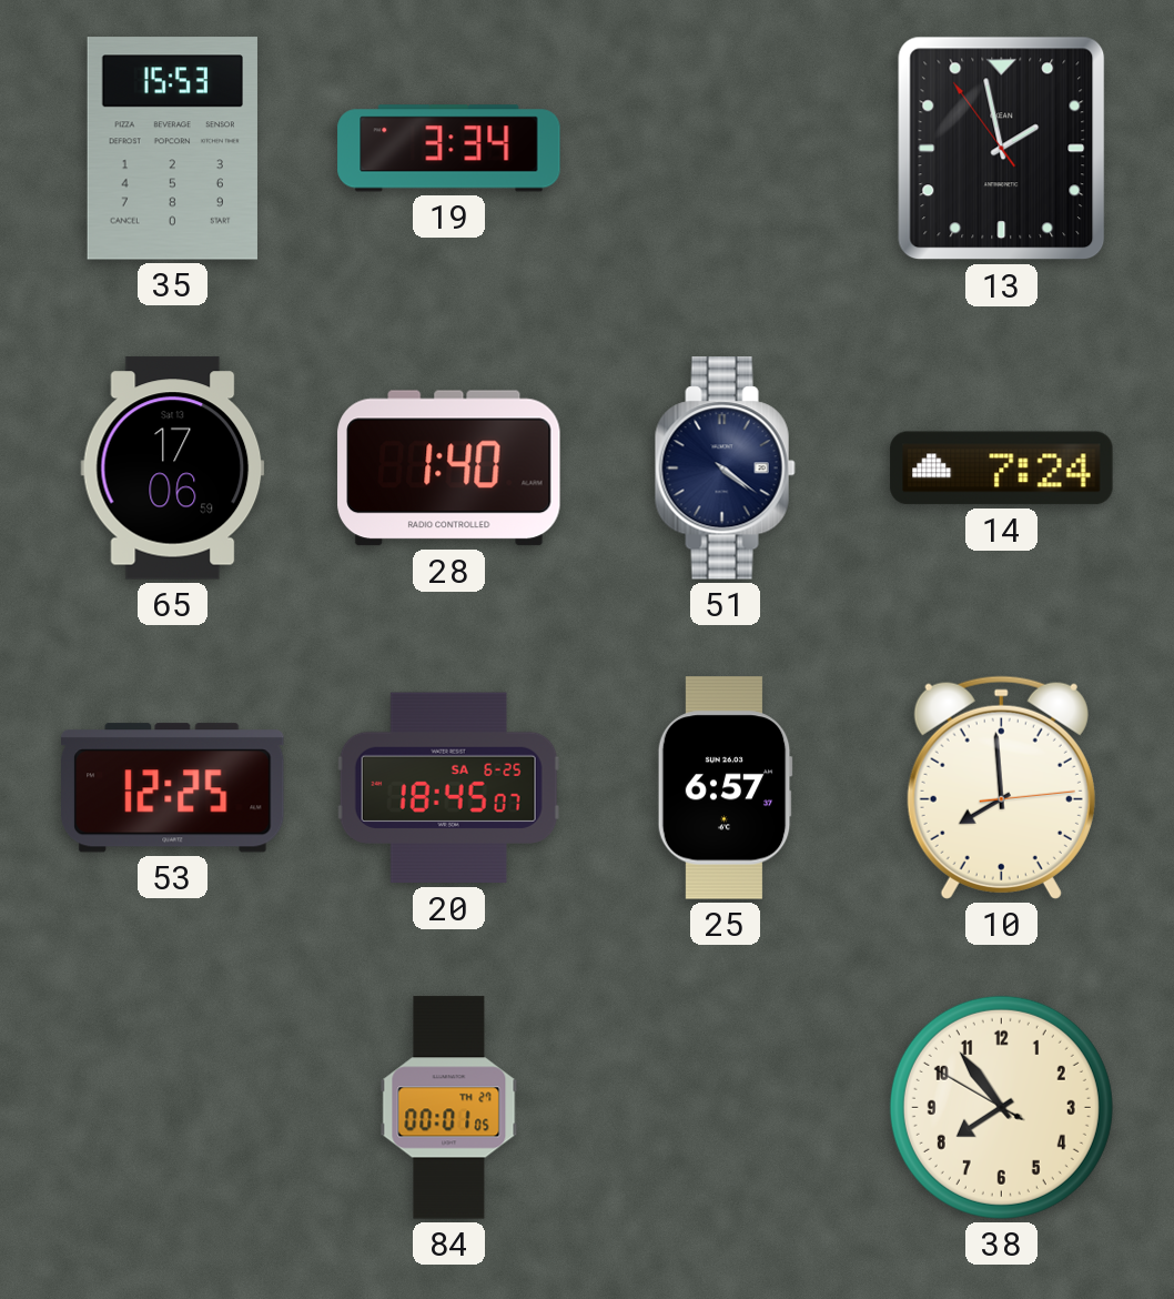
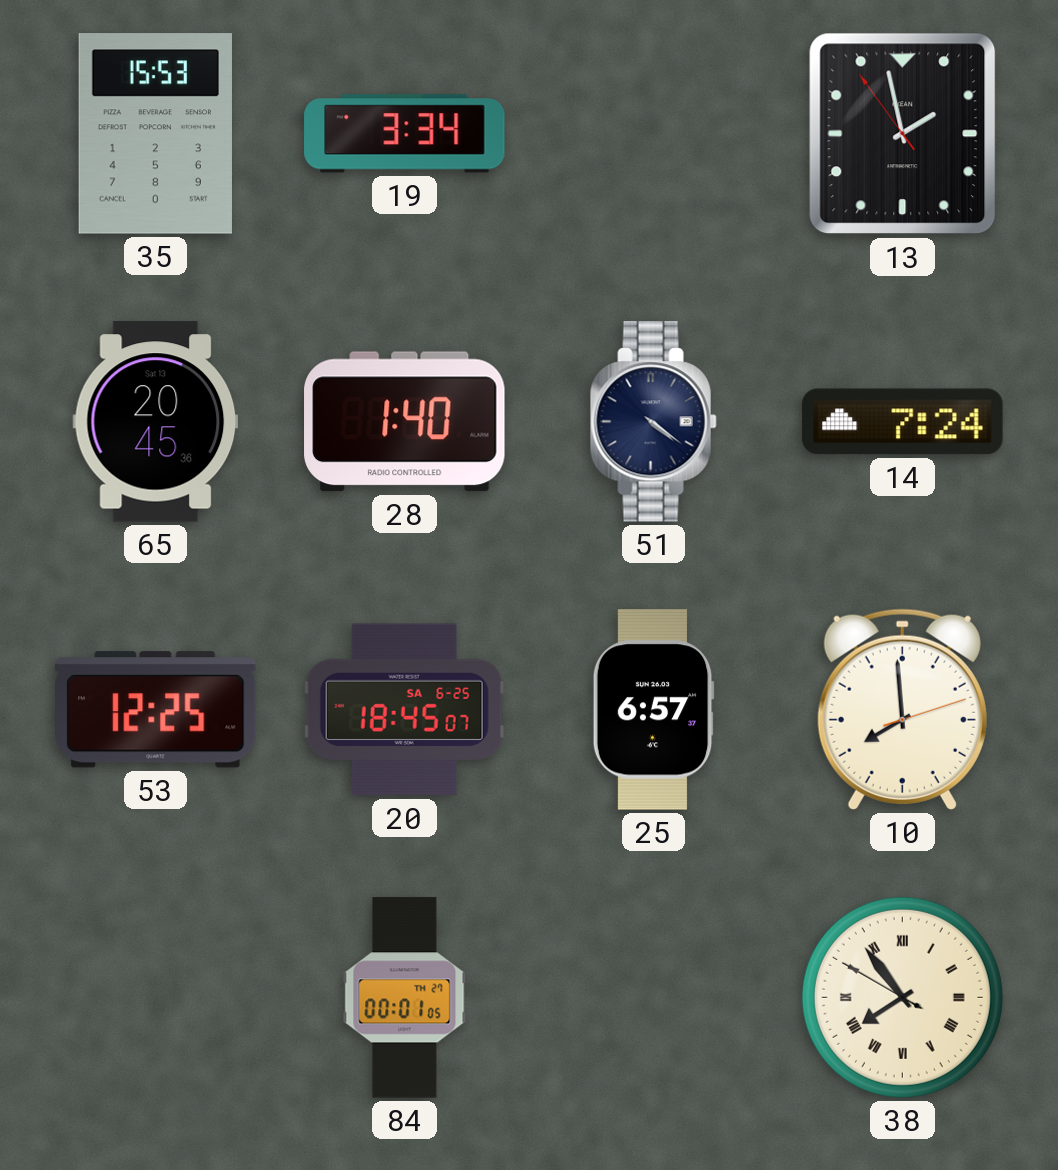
65: 17:06 -> 20:45
10: 7:59:14 -> 7:59:12
38 numerals: Arabic -> Roman
